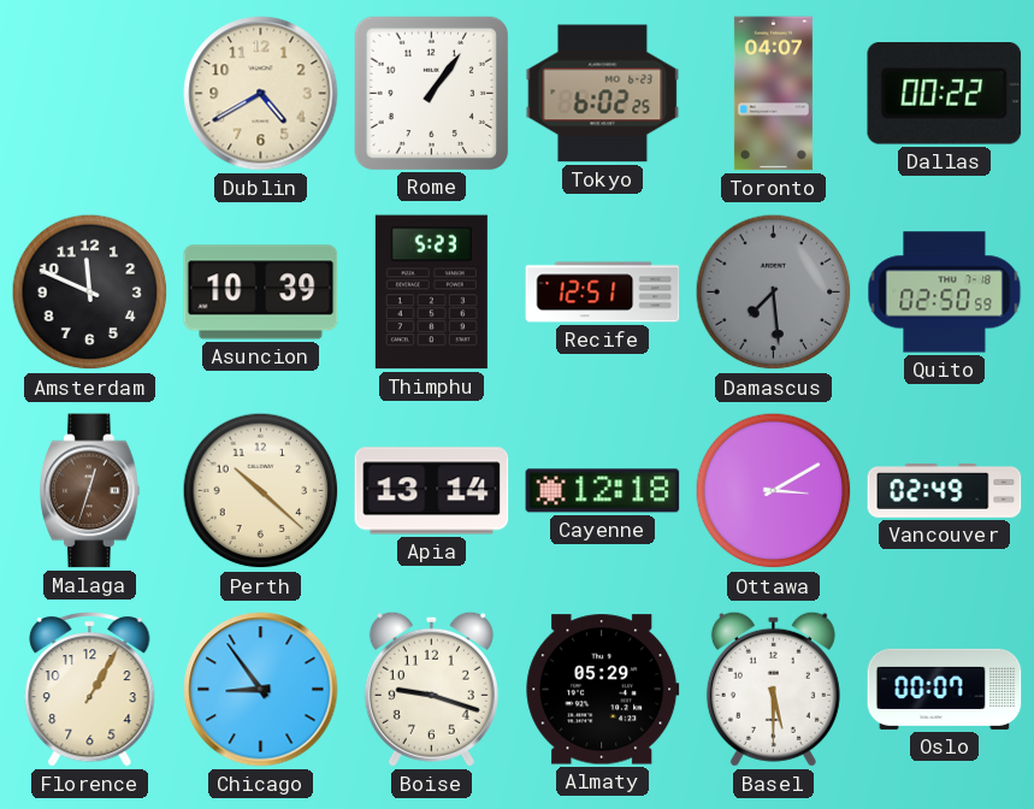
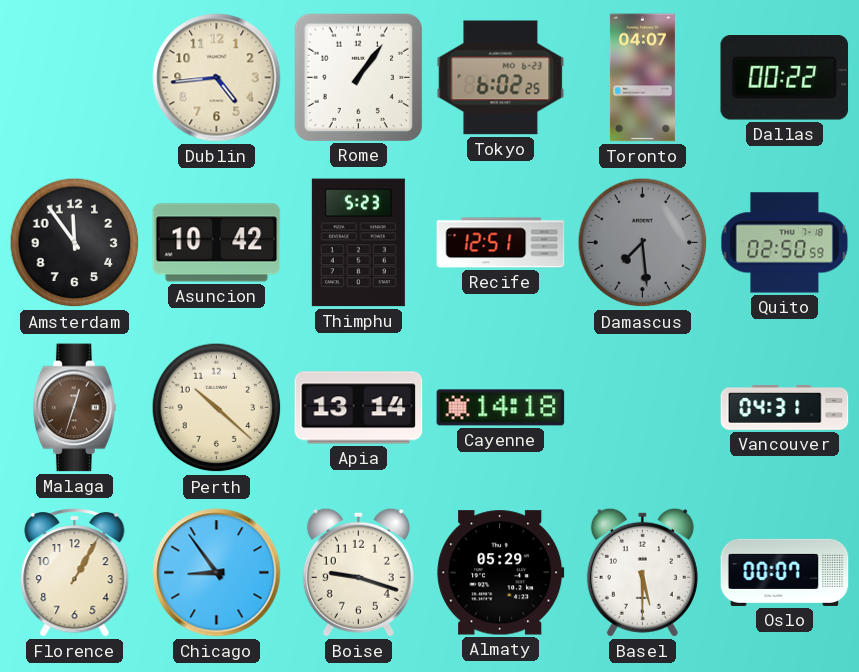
Dublin: 4:40 -> 4:44
Amsterdam: 11:49 -> 11:54
Asuncion: 10:39 -> 10:42
Cayenne: 12:18 -> 14:18
Ottawa: 3:10 -> none
Vancouver: 02:49 -> 04:31
